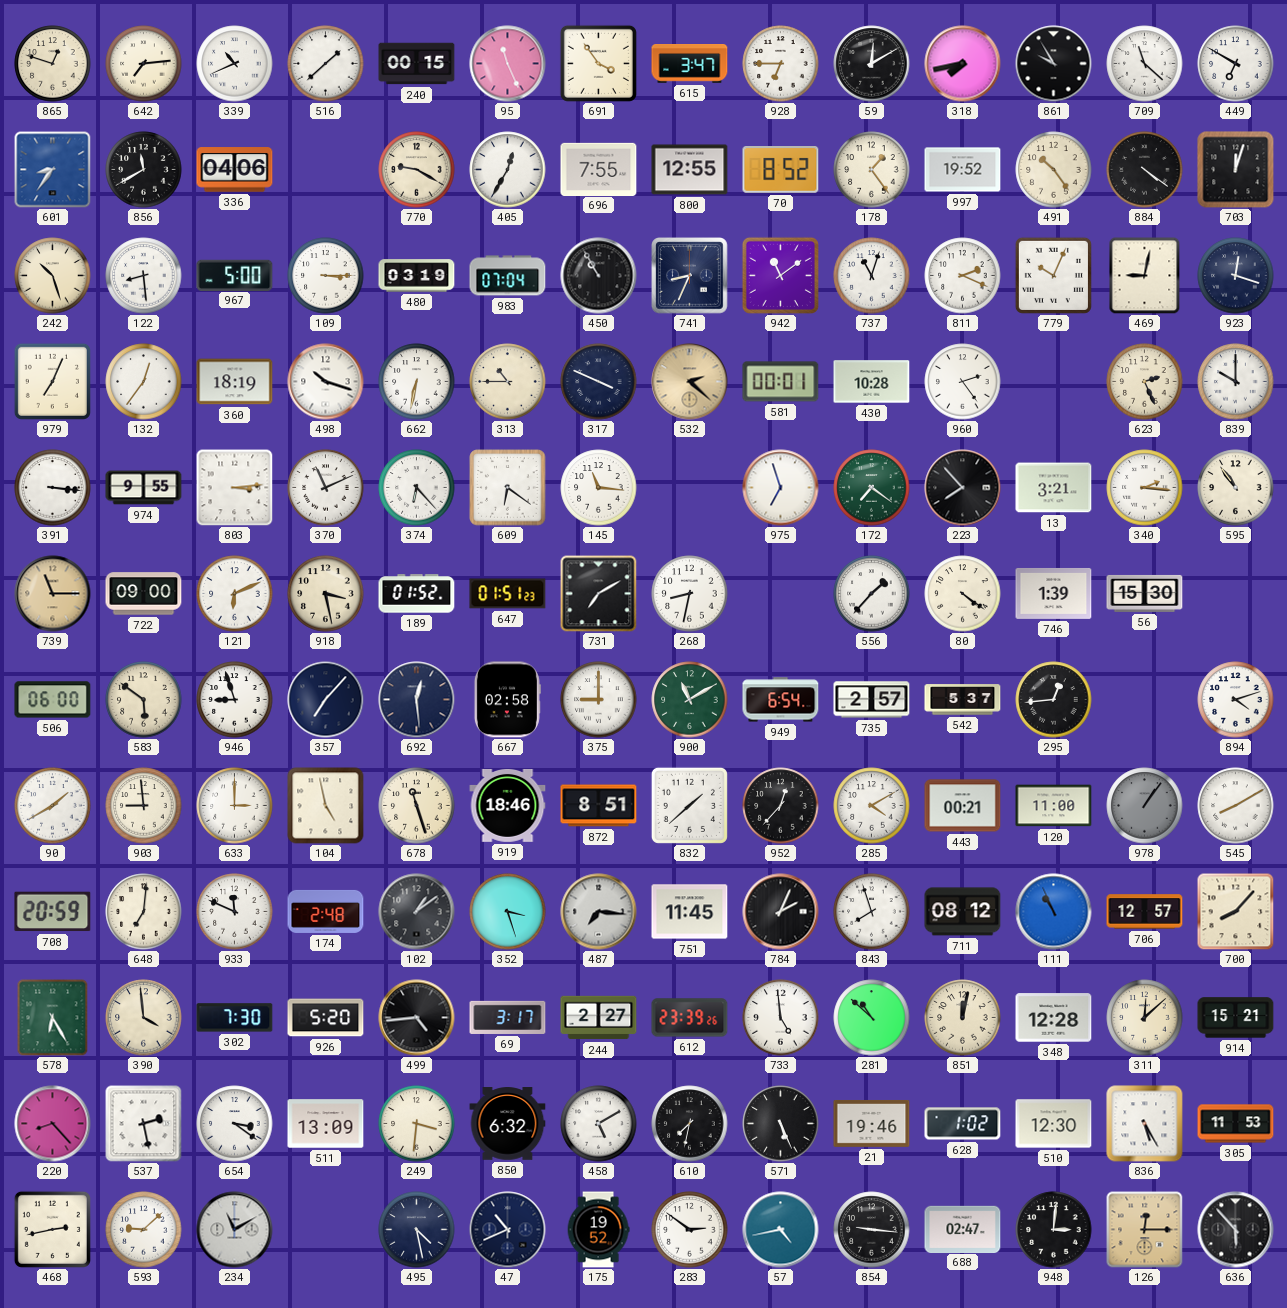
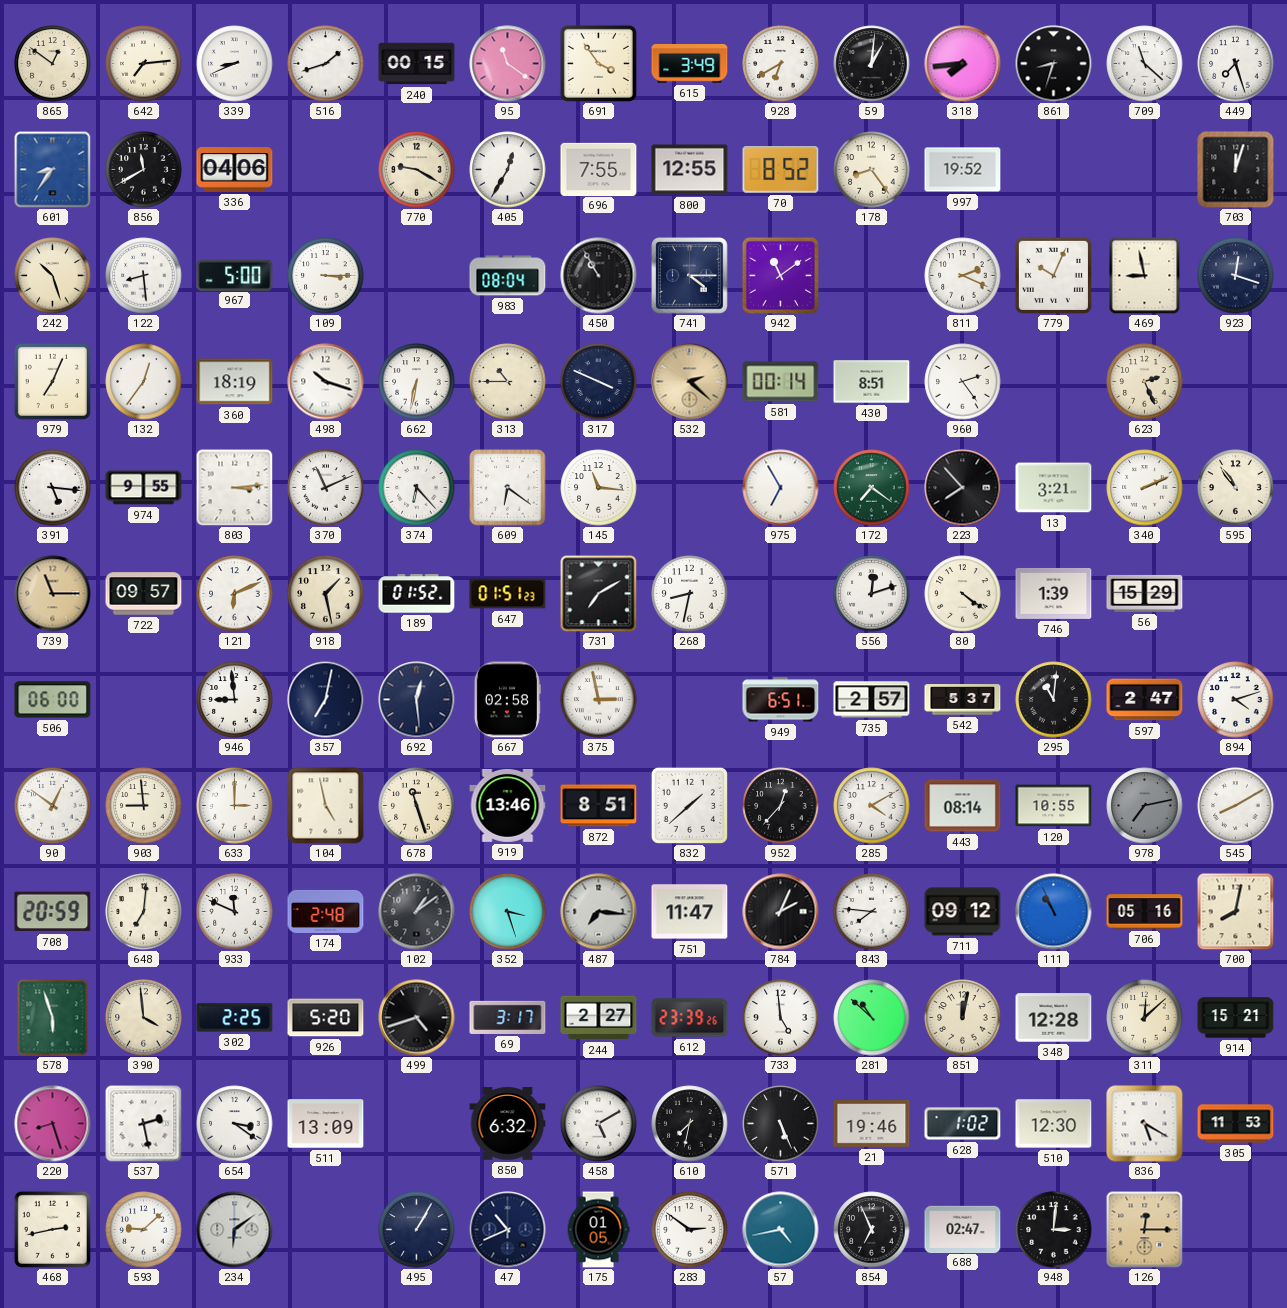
865: 12:48 -> 12:51
339: 10:41 -> 8:41
516: 1:38 -> 1:42
95: 11:26 -> 11:21
615: 3:47 -> 3:49
928: 6:45 -> 6:40
59: 12:10 -> 1:01
318: 7:43 -> 7:44
861: 9:55 -> 8:33
449: 6:50 -> 7:27
178: 1:24 -> 8:24
491: 10:24 -> none
884: 4:21 -> none
480: 03:19 -> none
983: 07:04 -> 08:04
741: 8:34 -> 4:15
737: 11:03 -> none
469: 9:02 -> 8:58
581: 00:01 -> 00:14
430: 10:28 -> 8:51
839: 10:00 -> none
391: 3:16 -> 5:16
975: 6:57 -> 6:55
340: 2:16 -> 2:11
722: 09:00 -> 09:57
918: 3:28 -> 1:28
556: 1:37 -> 12:12
56: 15:30 -> 15:29
583: 5:51 -> none
946: 8:57 -> 8:59
357: 7:07 -> 7:02
375: 9:00 -> 2:58
900: 11:10 -> none
949: 6:54 -> 6:51
295: 12:44 -> 11:01
597: none -> 2:47
90: 1:40 -> 12:51
919: 18:46 -> 13:46
443: 00:21 -> 08:14
120: 11:00 -> 10:55
978: 1:06 -> 7:13
751: 11:45 -> 11:47
843: 7:57 -> 7:46
711: 08:12 -> 09:12
706: 12:57 -> 05:16
700: 8:07 -> 8:02
578: 6:25 -> 5:57
302: 7:30 -> 2:25
499: 4:44 -> 4:42
220: 8:23 -> 8:27
249: 3:31 -> none
836: 5:25 -> 5:20
234: 11:10 -> 6:09
495: 4:28 -> 1:05
175: 19:52 -> 01:05
854: 9:16 -> 6:56
636: 5:53 -> none
